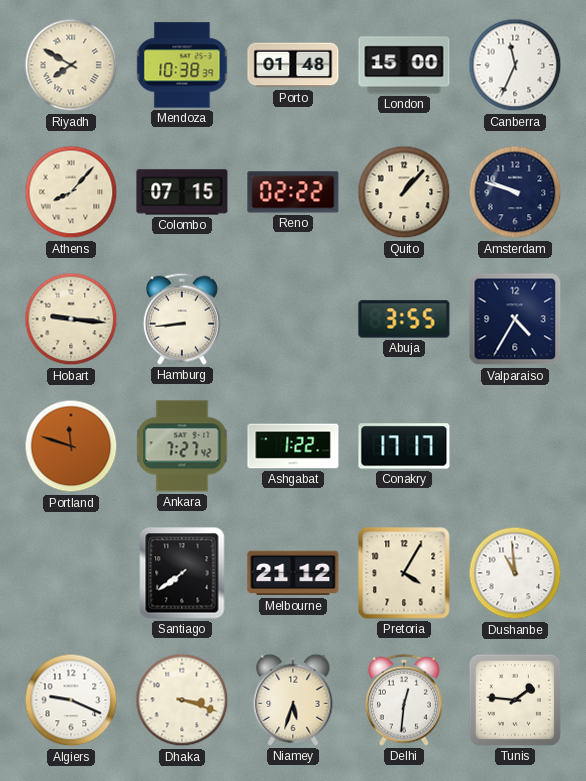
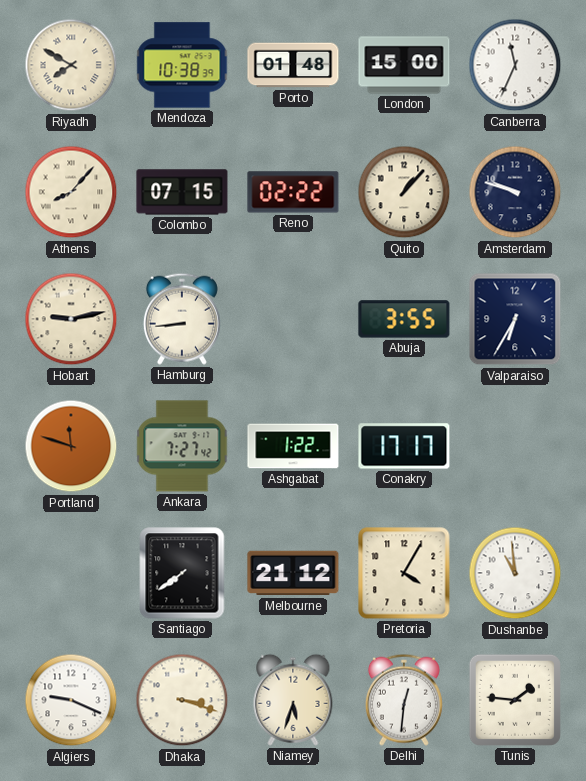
Hobart: 9:16 -> 9:13
Valparaiso: 4:35 -> 6:35
